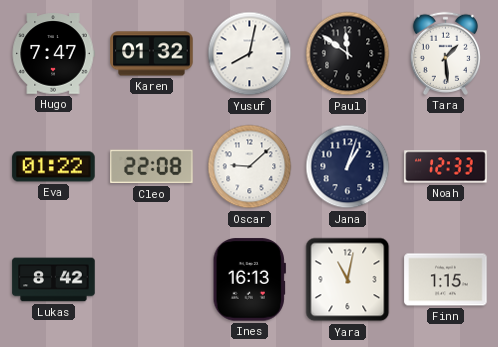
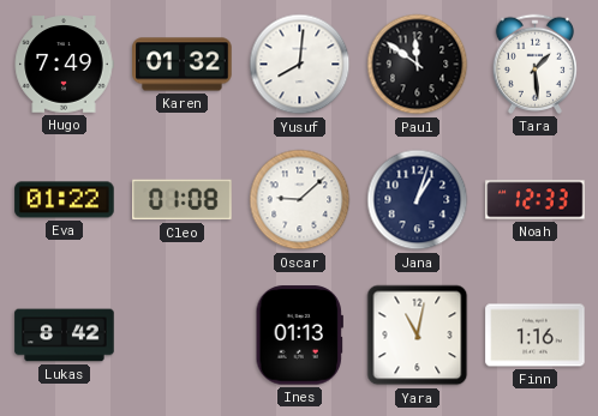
Hugo: 7:47 -> 7:49
Yusuf: 8:02 -> 8:01
Cleo: 22:08 -> 01:08
Ines: 16:13 -> 01:13
Finn: 1:15 -> 1:16
